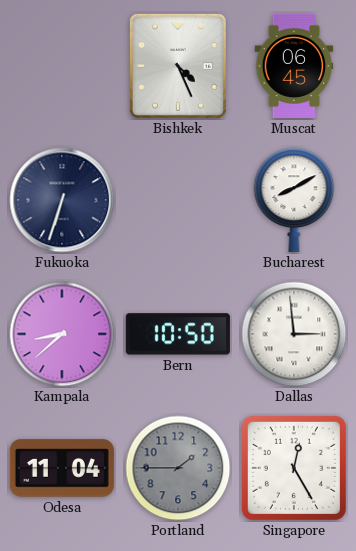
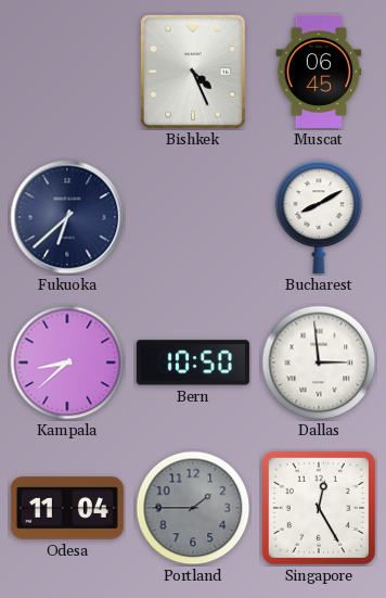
Fukuoka: 6:33 -> 6:38
